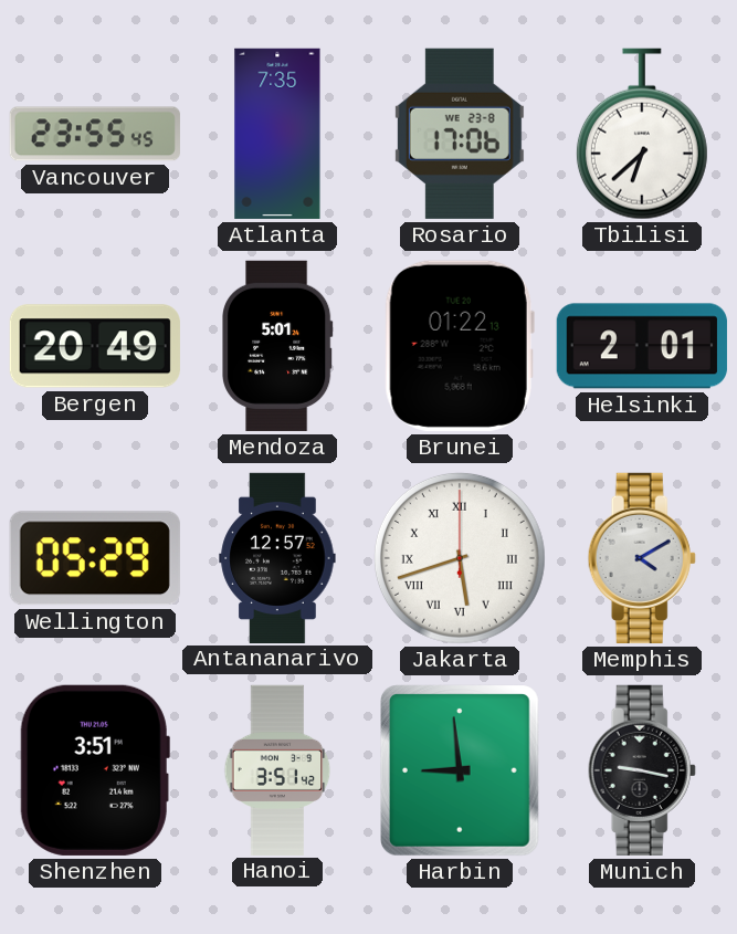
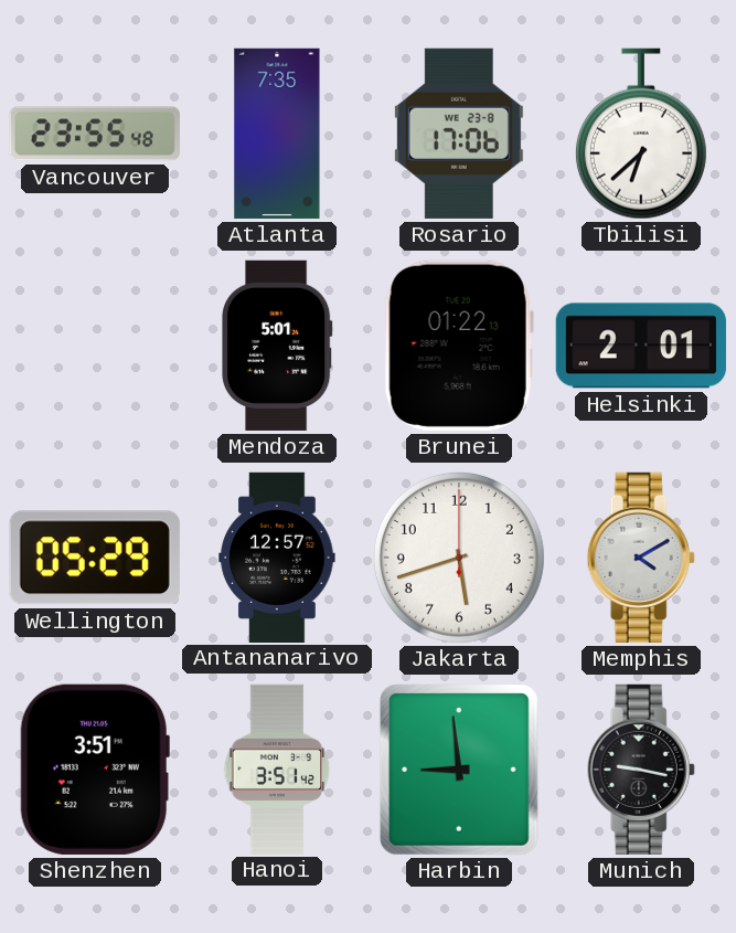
Vancouver: 23:55:45 -> 23:55:48
Bergen: 20:49 -> none
Jakarta numerals: Roman -> Arabic
